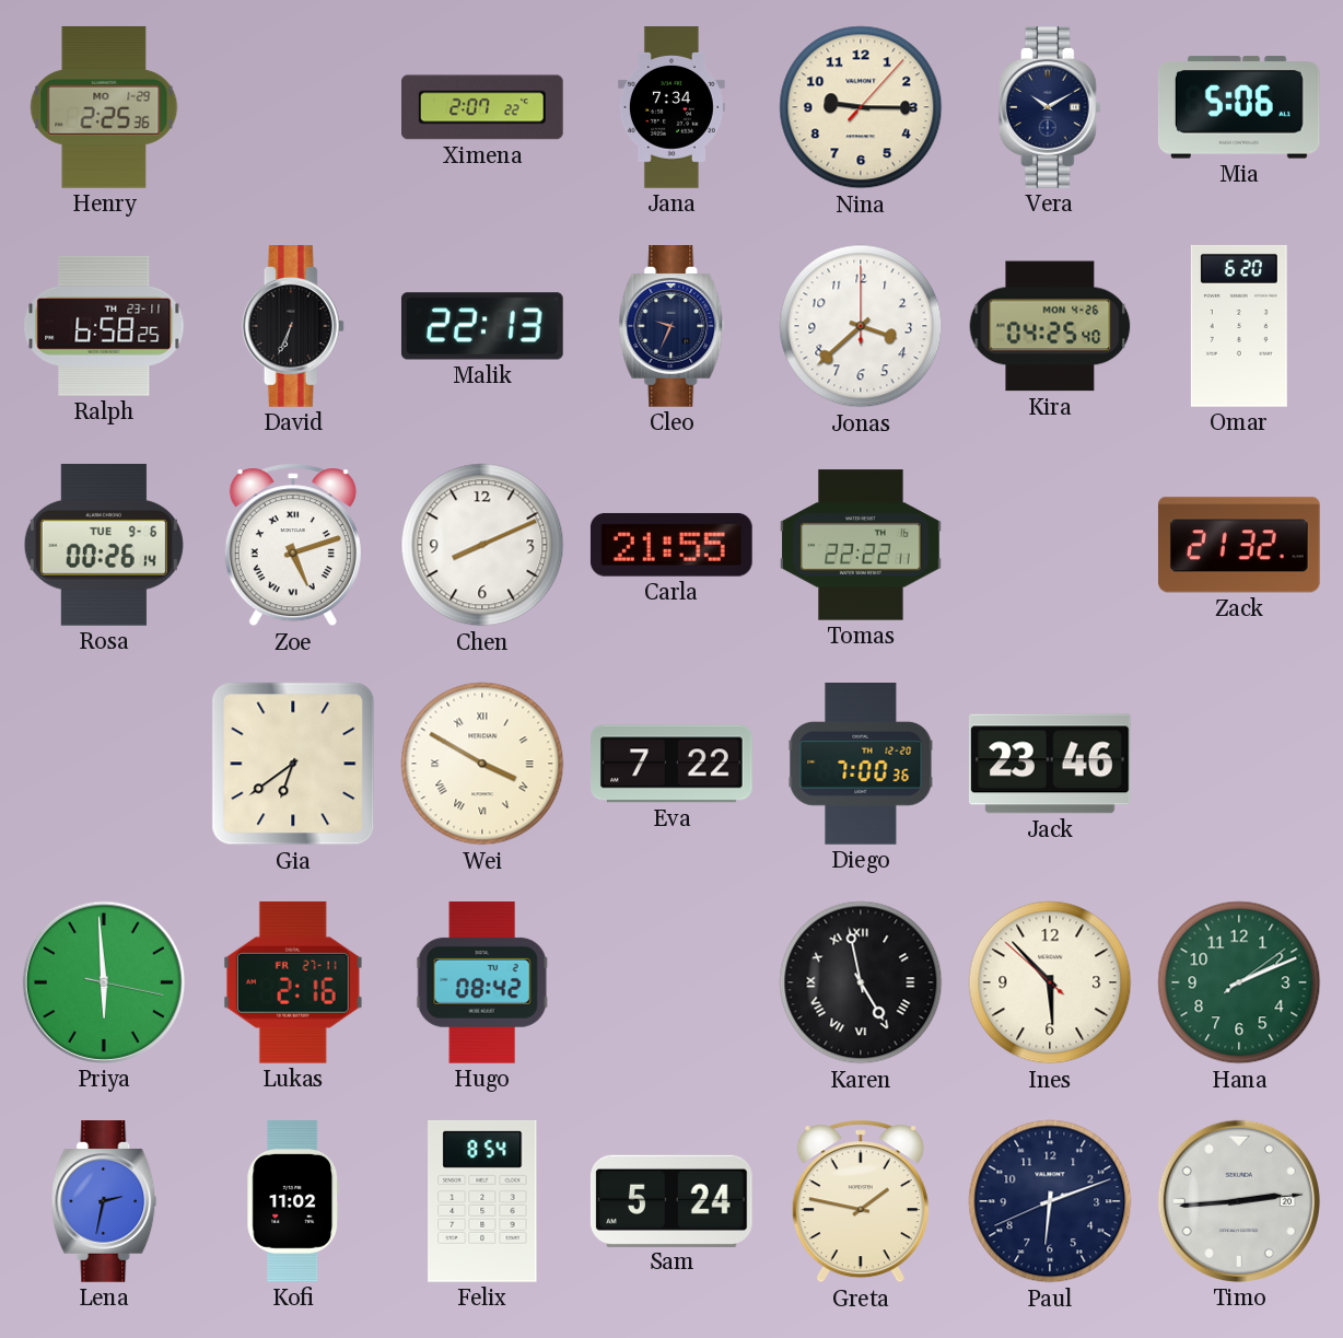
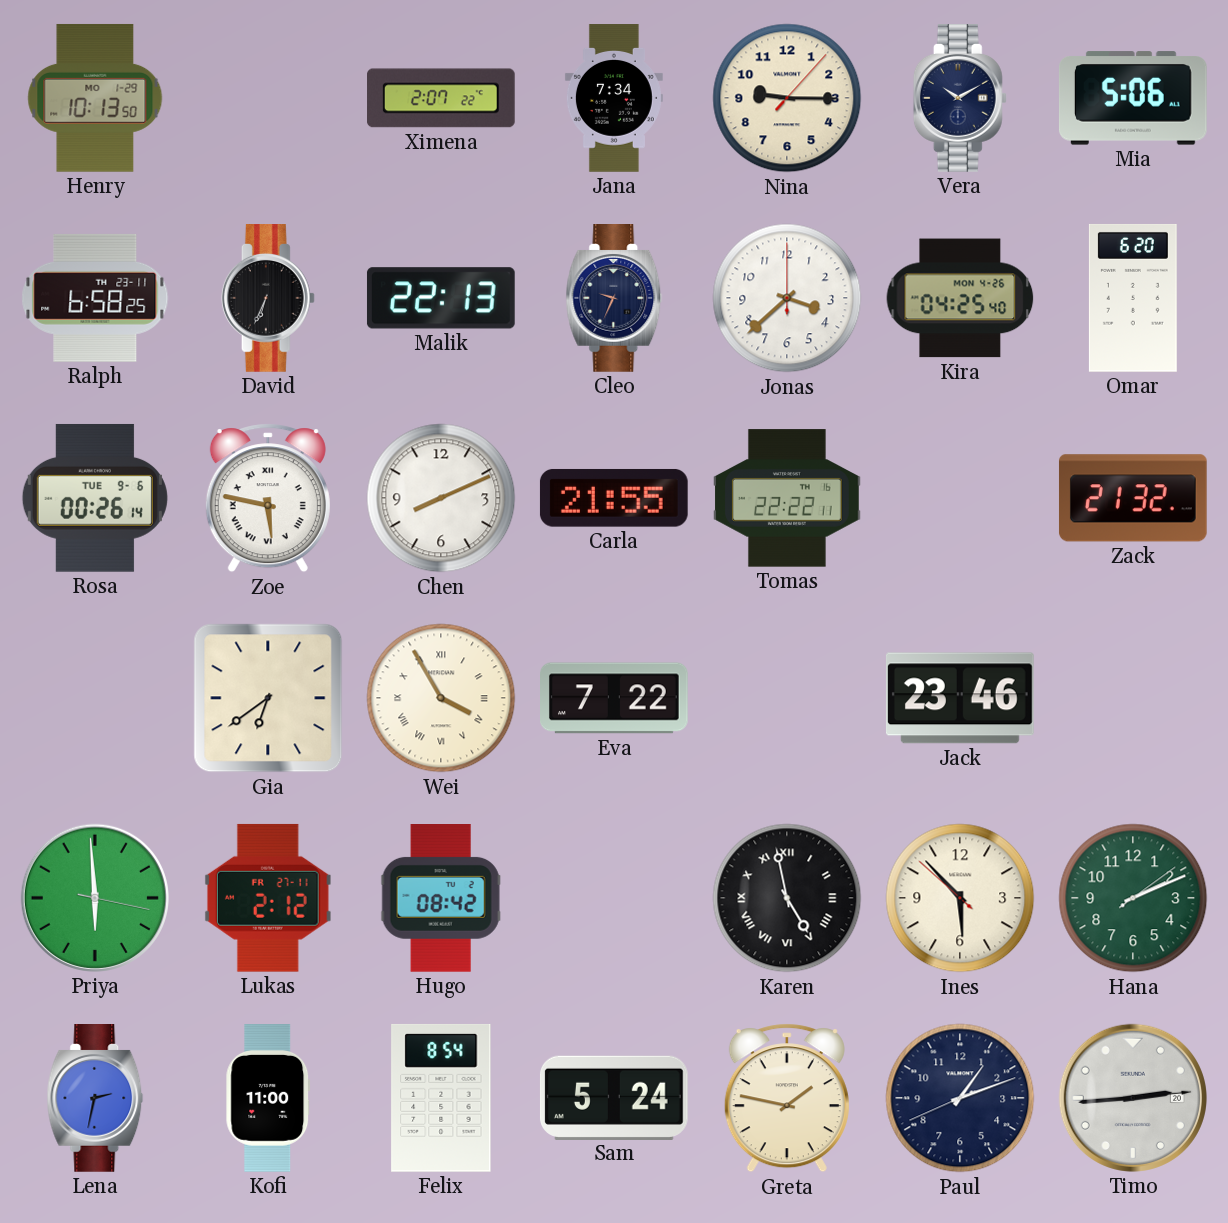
Henry: 2:25 -> 10:13
Zoe: 5:12 -> 5:47
Wei: 3:50 -> 3:55
Diego: 7:00 -> none
Lukas: 2:16 -> 2:12
Kofi: 11:02 -> 11:00
Paul: 6:11 -> 1:11
